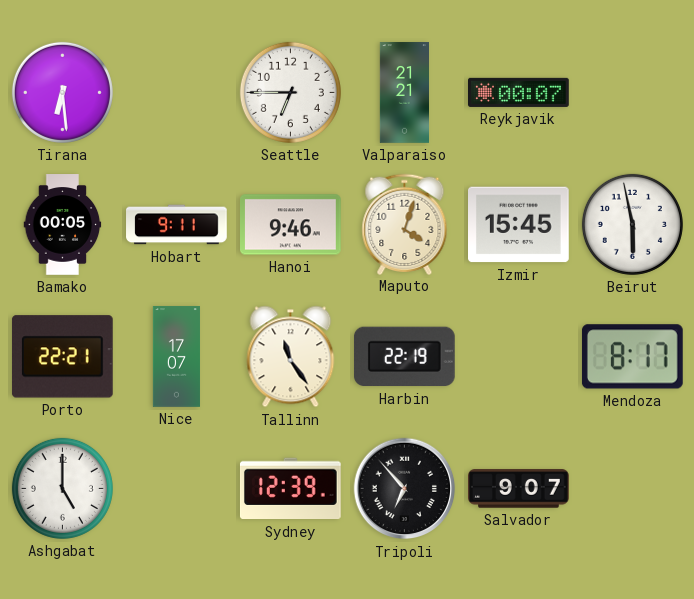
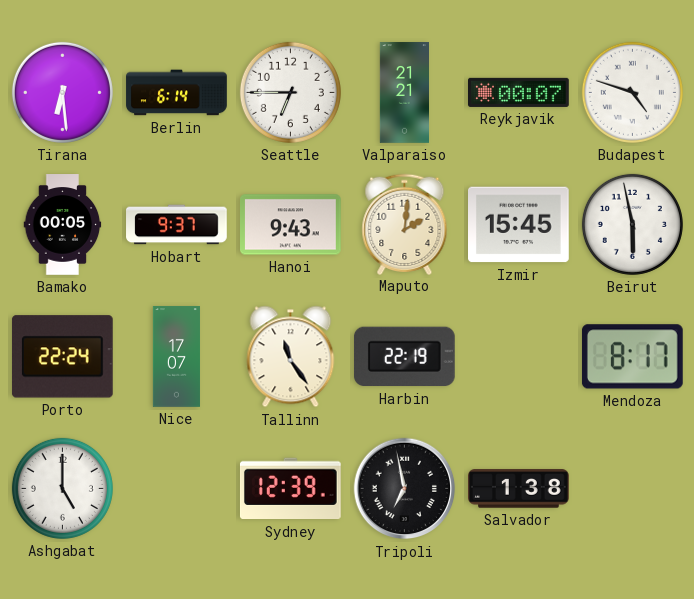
Berlin: none -> 6:14
Budapest: none -> 4:48
Hobart: 9:11 -> 9:37
Hanoi: 9:46 -> 9:43
Maputo: 4:03 -> 2:01
Porto: 22:21 -> 22:24
Tripoli: 6:53 -> 6:58
Salvador: 9:07 -> 1:38
